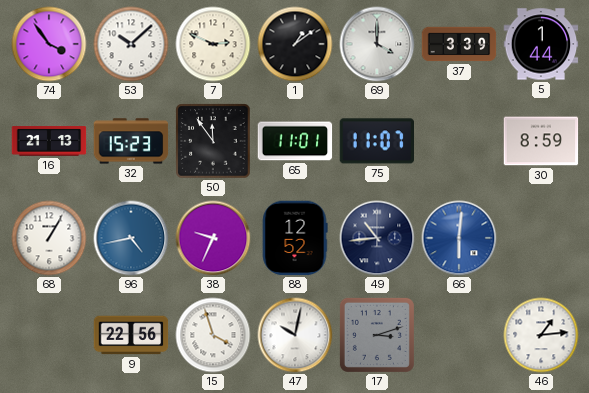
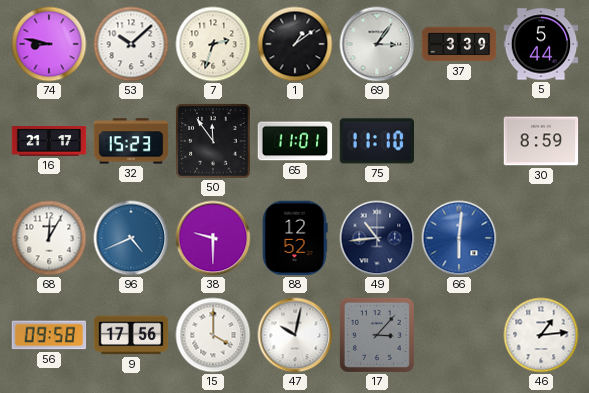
74: 3:54 -> 8:47
7: 2:49 -> 2:33
69: 4:00 -> 3:06
5: 1:44 -> 5:44
16: 21:13 -> 21:17
75: 11:07 -> 11:10
68: 1:05 -> 12:05
96: 4:43 -> 4:41
38: 9:34 -> 9:30
56: none -> 09:58
9: 22:56 -> 17:56
15: 3:57 -> 4:00
17: 3:12 -> 3:07
